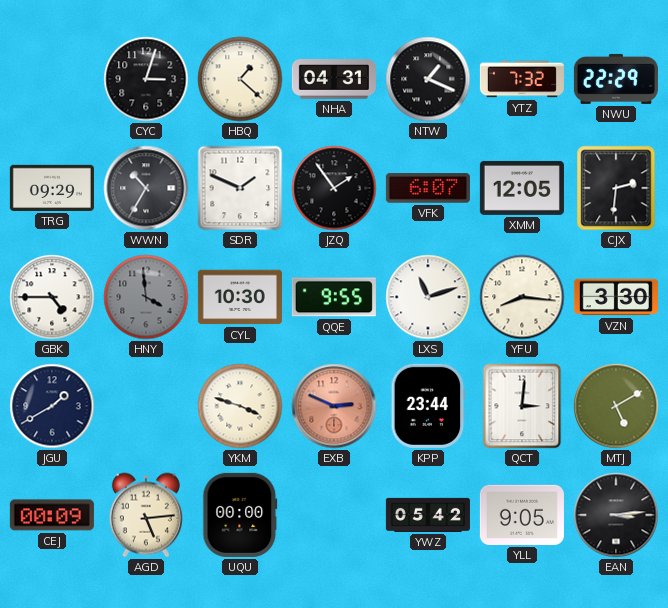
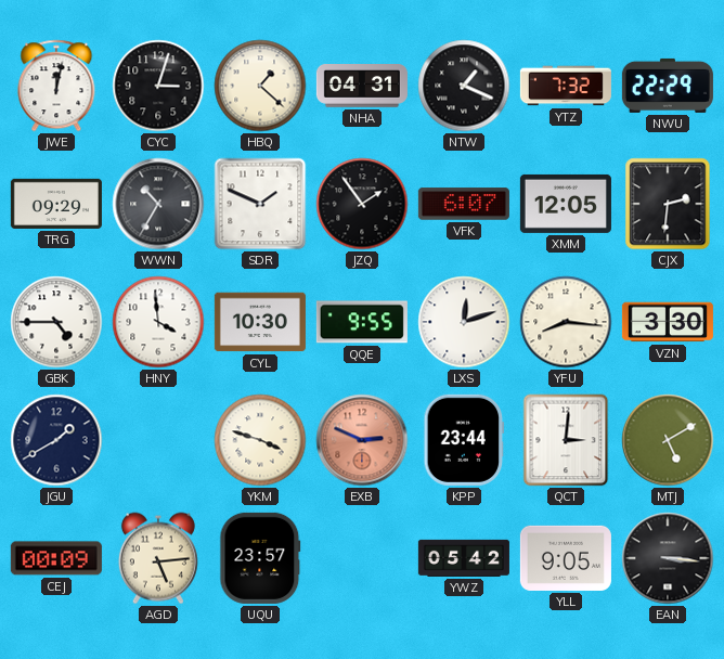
JWE: none -> 12:02
HNY dial: grey -> white
LXS: 11:12 -> 12:12
UQU: 00:00 -> 23:57
EAN: 3:14 -> 3:16
